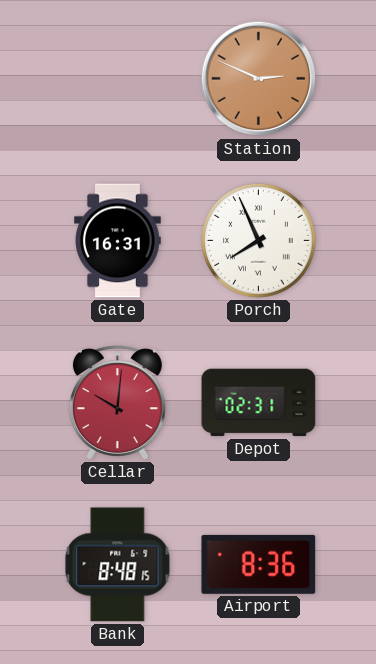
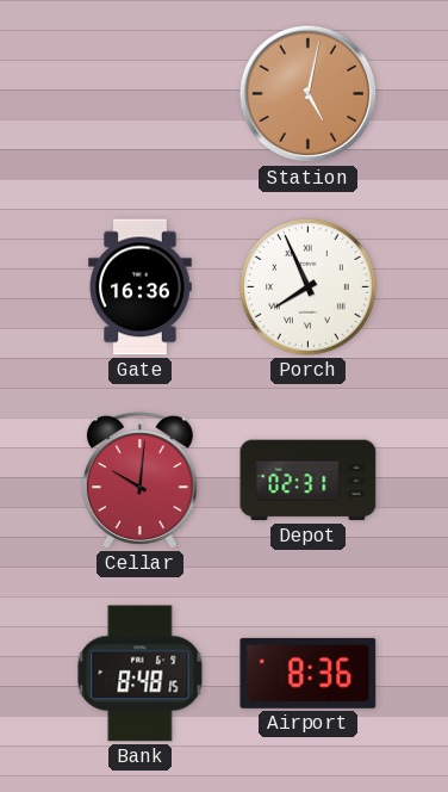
Station: 2:49 -> 5:02
Gate: 16:31 -> 16:36
